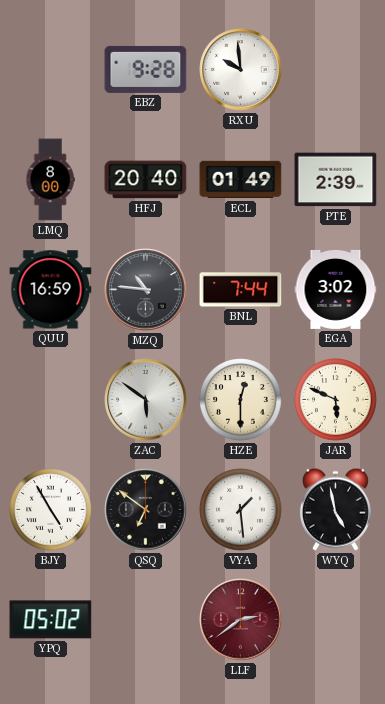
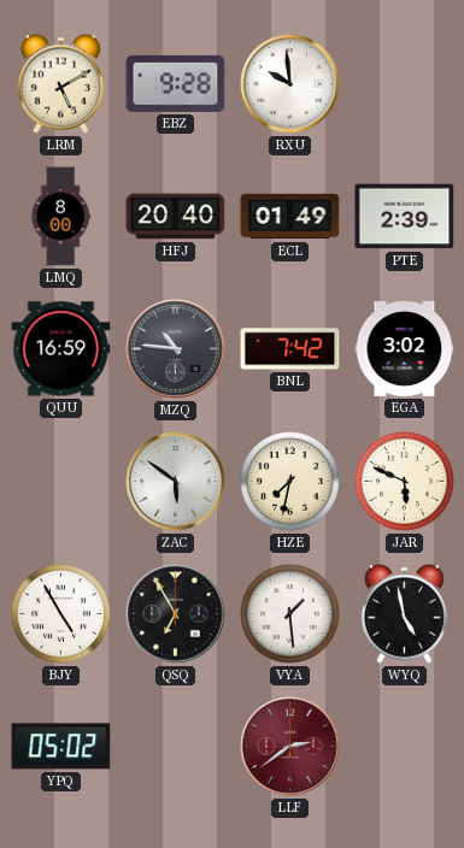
LRM: none -> 5:10
BNL: 7:44 -> 7:42
HZE: 12:30 -> 7:32
QSQ: 6:51 -> 6:55
